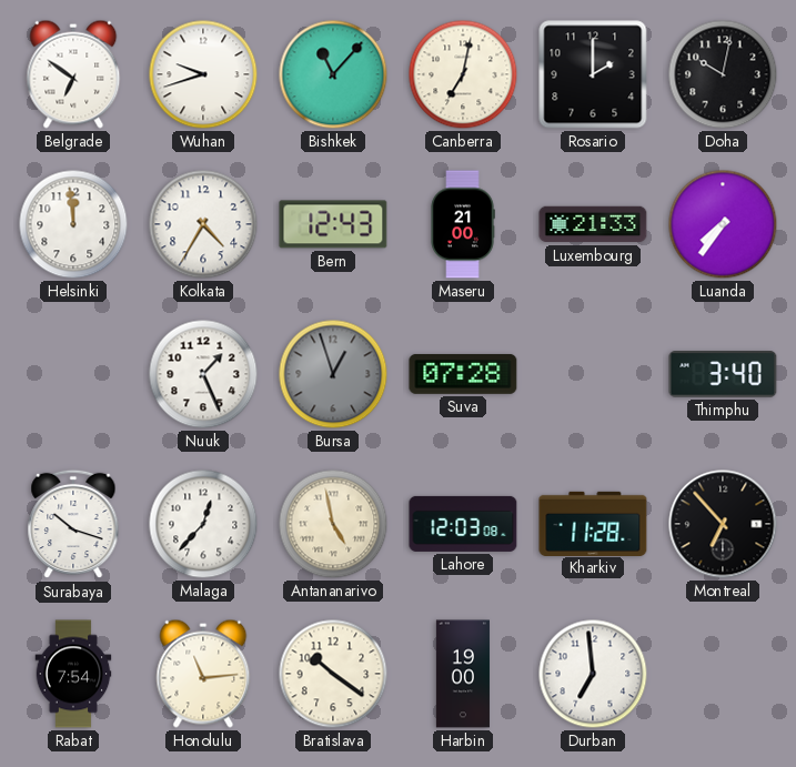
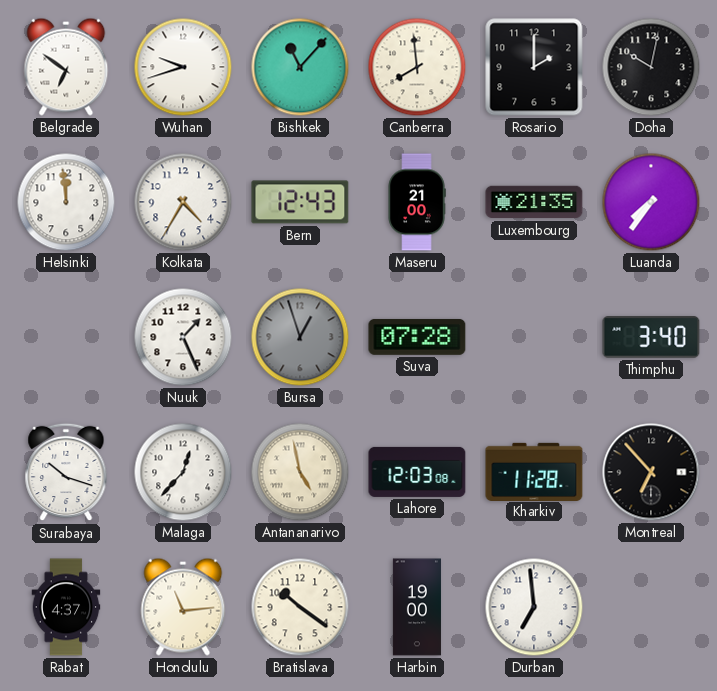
Canberra: 7:02 -> 7:59
Luxembourg: 21:33 -> 21:35
Rabat: 7:54 -> 4:37
